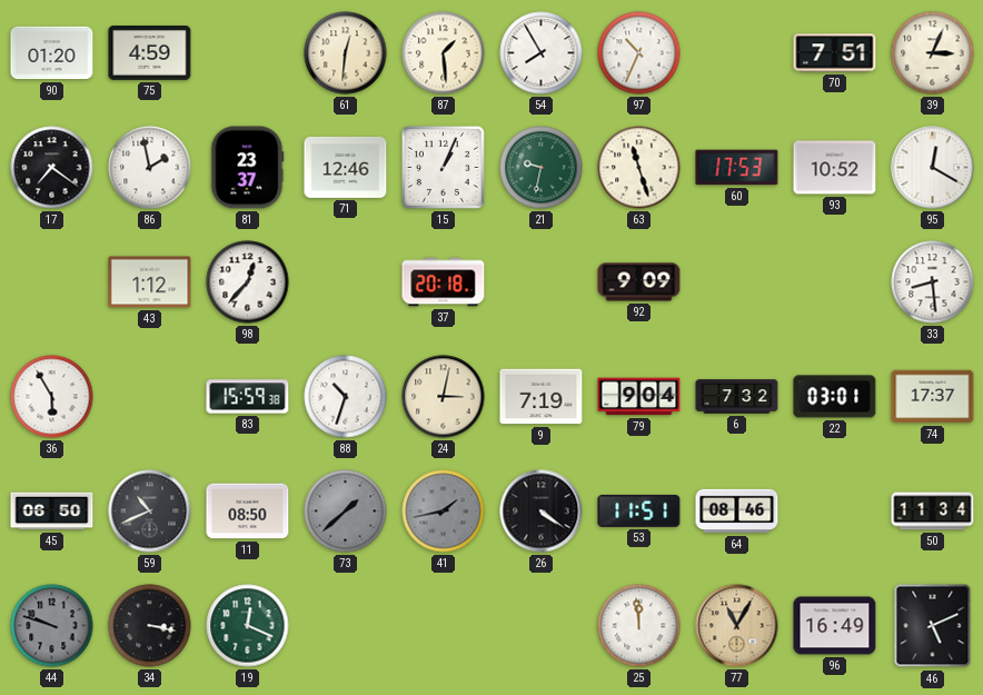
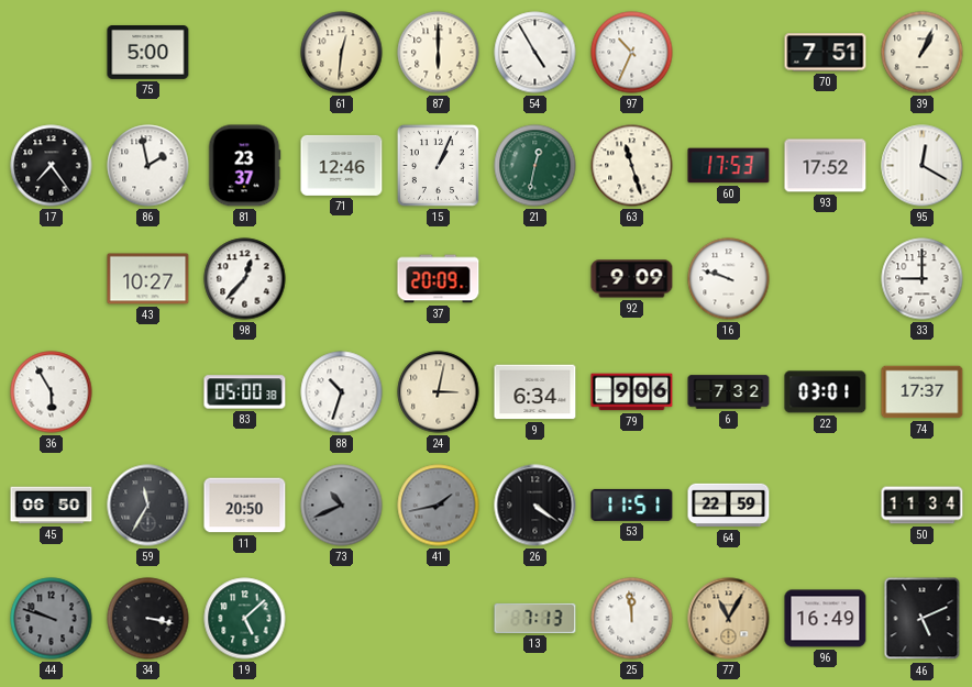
90: 01:20 -> none
75: 4:59 -> 5:00
87: 1:29 -> 6:00
54: 7:55 -> 4:55
39: 3:04 -> 1:04
17: 7:21 -> 7:24
21: 9:32 -> 12:32
93: 10:52 -> 17:52
43: 1:12 -> 10:27
37: 20:18 -> 20:09
16: none -> 9:48
33: 8:29 -> 9:00
83: 15:59 -> 05:00
9: 7:19 -> 6:34
79: 9:04 -> 9:06
59: 10:41 -> 11:35
11: 08:50 -> 20:50
73: 1:38 -> 10:41
64: 08:46 -> 22:59
19: 12:19 -> 5:08
13: none -> 7:13
